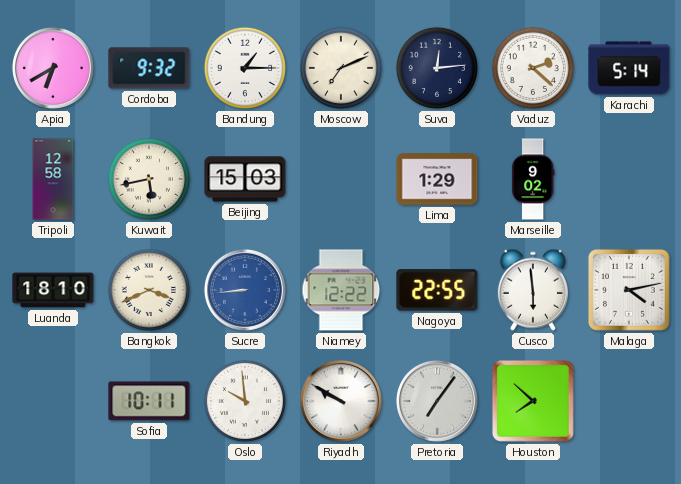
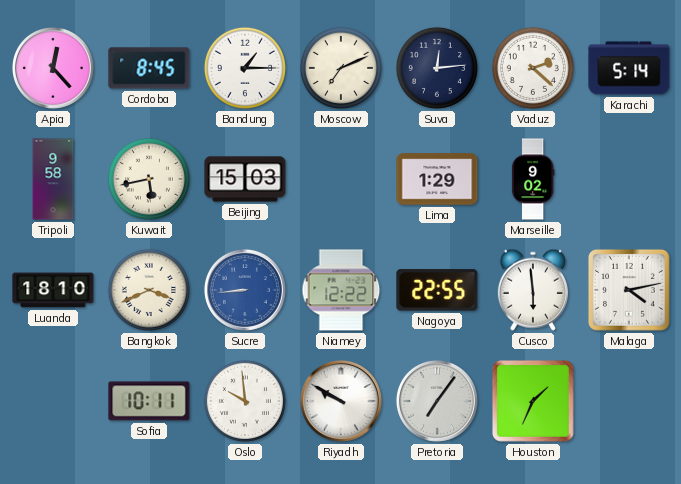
Apia: 6:40 -> 12:23
Cordoba: 9:32 -> 8:45
Tripoli: 12:58 -> 9:58
Houston: 7:52 -> 1:34
